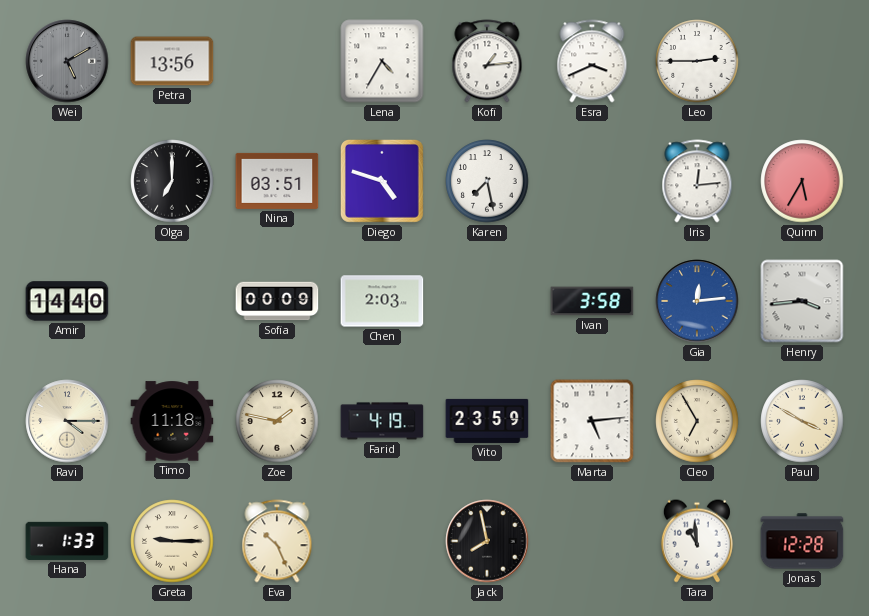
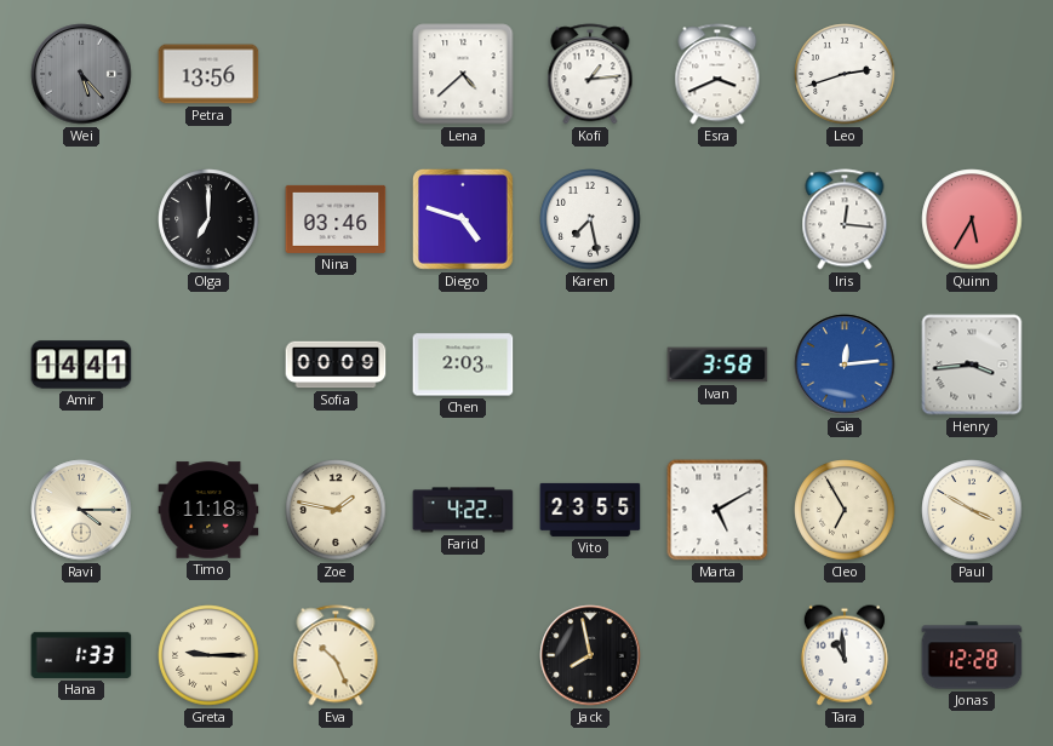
Wei: 5:10 -> 5:23
Lena: 4:35 -> 4:38
Leo: 2:45 -> 2:42
Nina: 03:51 -> 03:46
Iris: 12:14 -> 12:16
Amir: 14:40 -> 14:41
Farid: 4:19 -> 4:22
Vito: 23:59 -> 23:55
Marta: 5:14 -> 5:10
